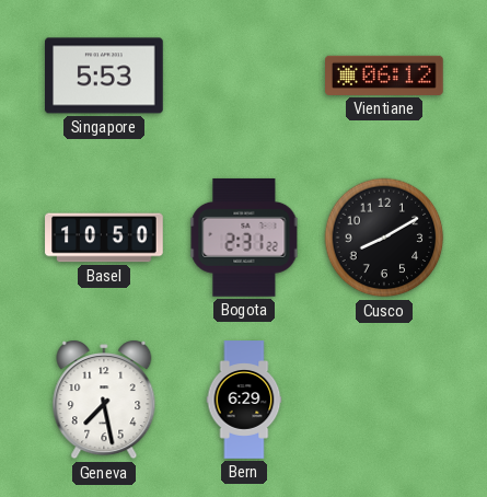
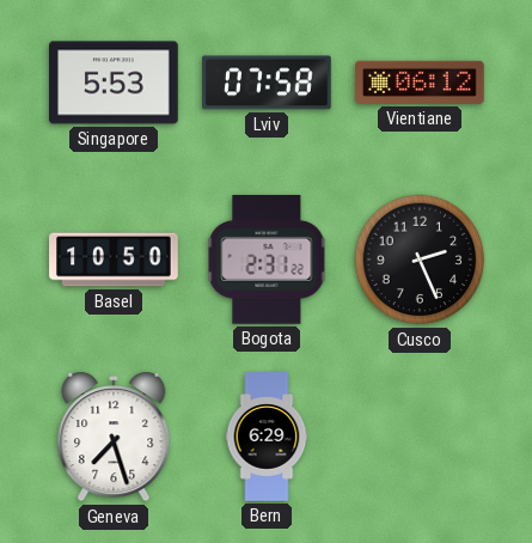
Lviv: none -> 07:58
Cusco: 8:10 -> 2:26
Geneva: 7:28 -> 7:27
